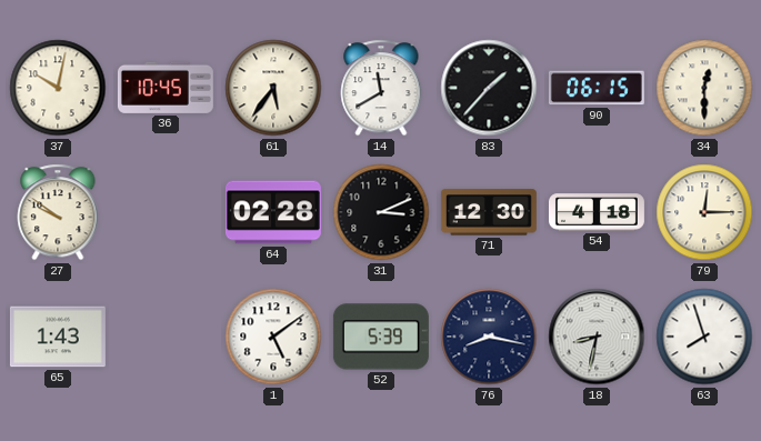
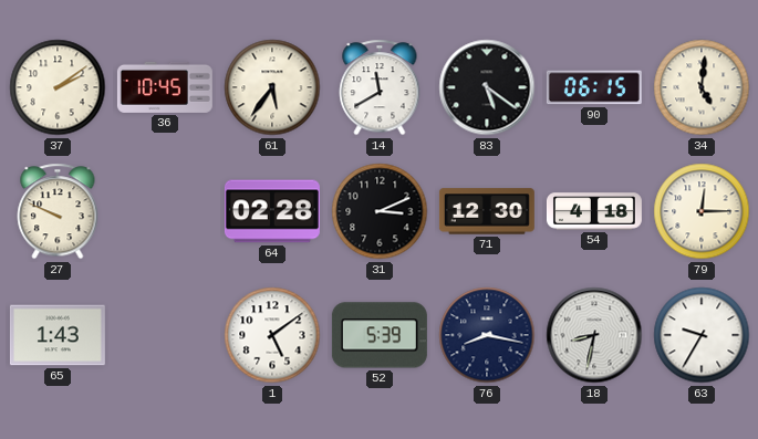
37: 10:02 -> 2:09
83: 1:37 -> 5:21
34: 12:30 -> 5:01
27: 9:51 -> 9:49
63: 7:57 -> 9:35
